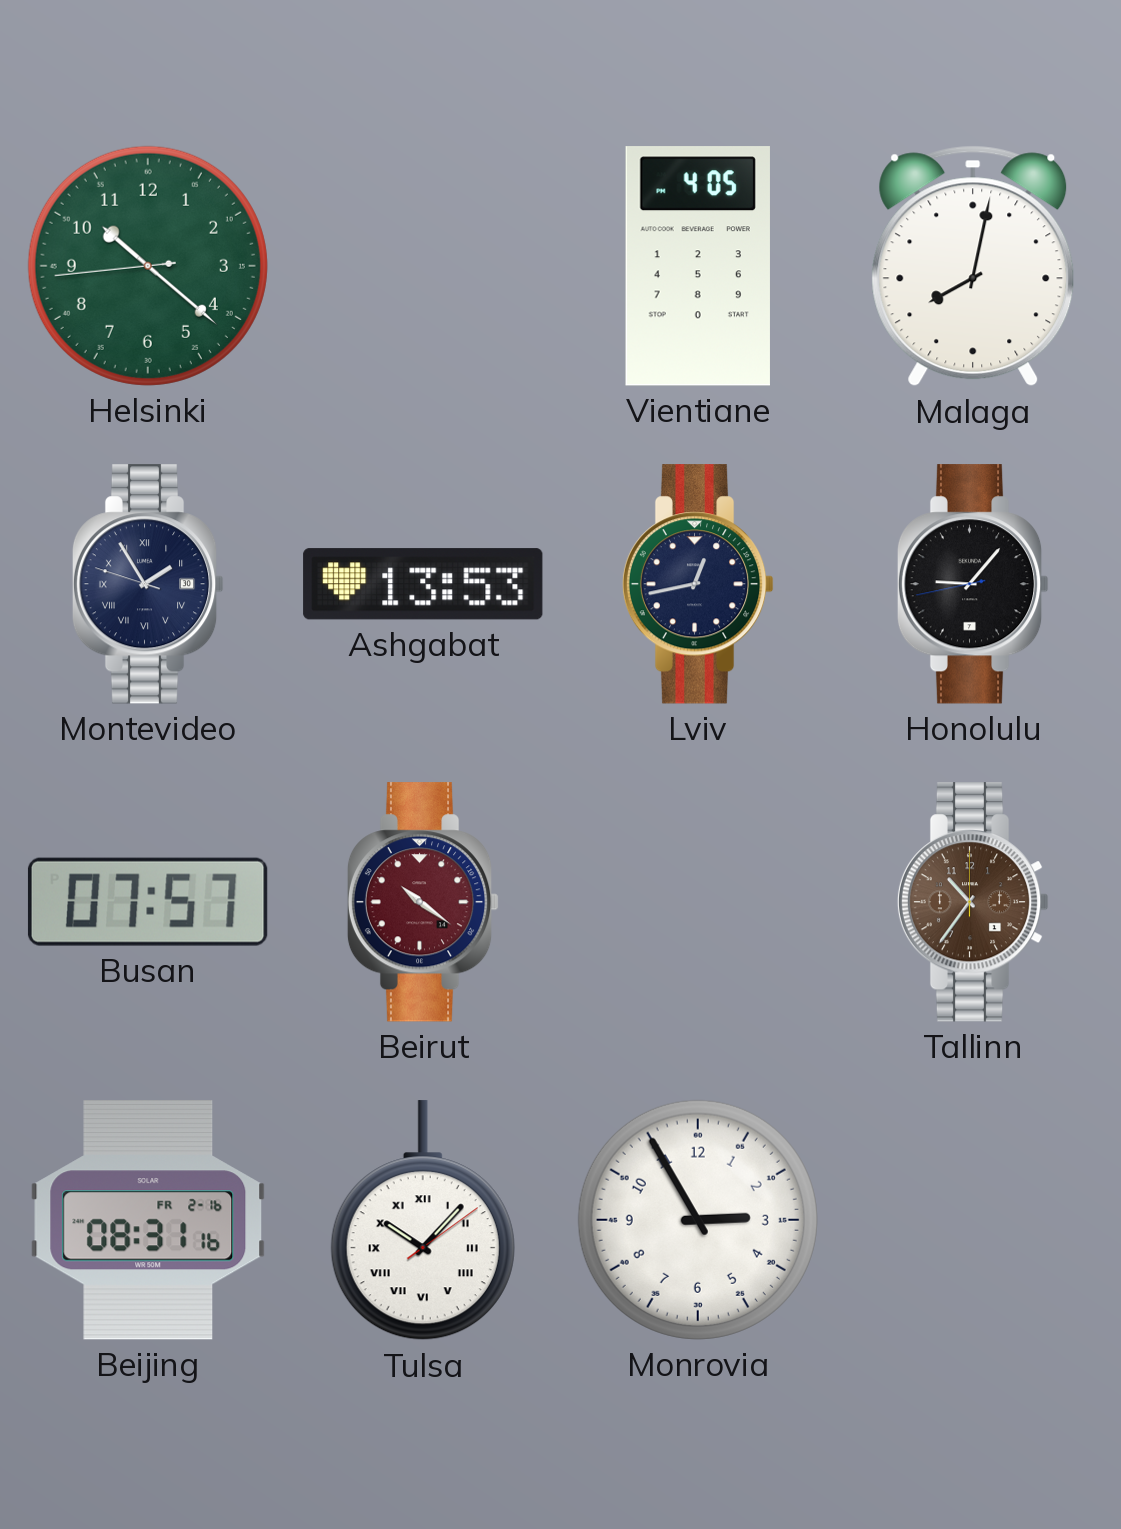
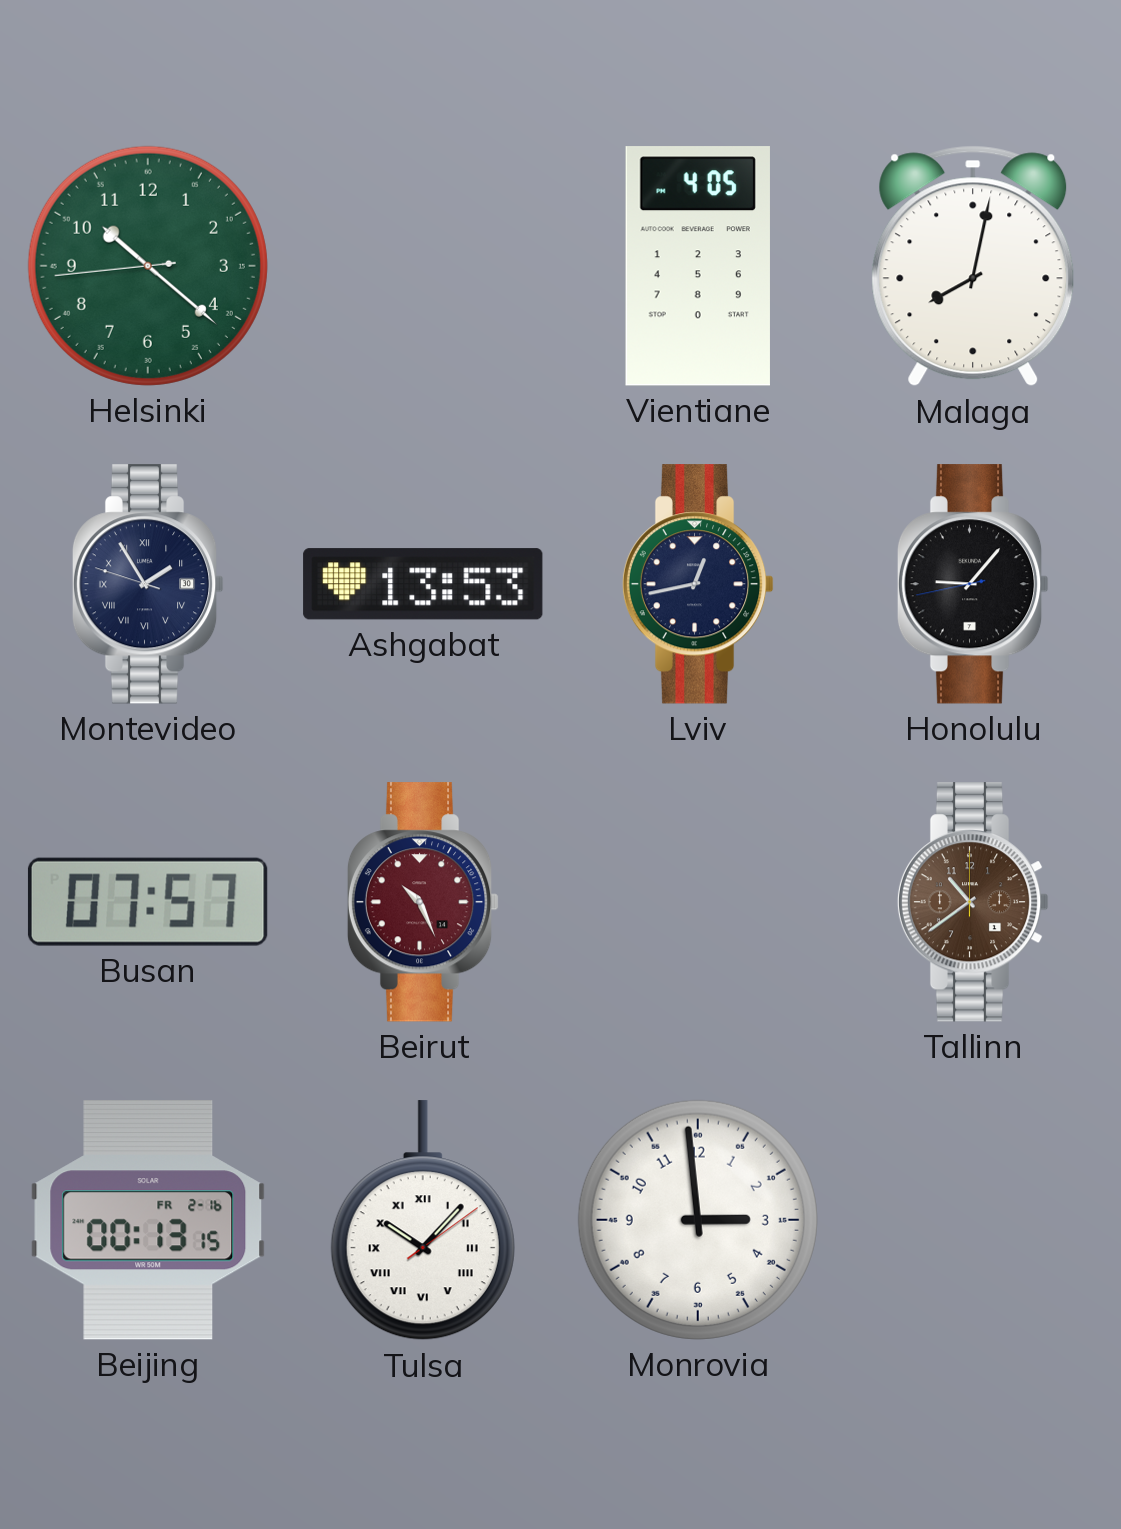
Beirut: 10:21 -> 10:26
Tallinn: 10:36 -> 10:39
Beijing: 08:31 -> 00:13
Monrovia: 2:55 -> 2:59
